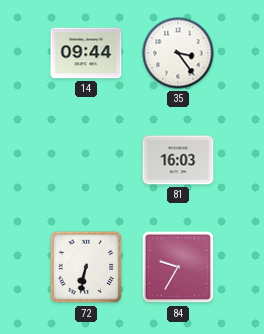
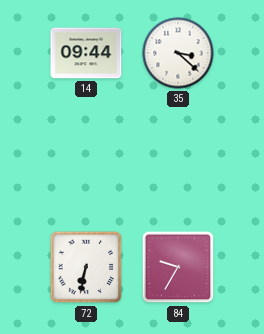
35: 3:24 -> 3:22
81: 16:03 -> none
